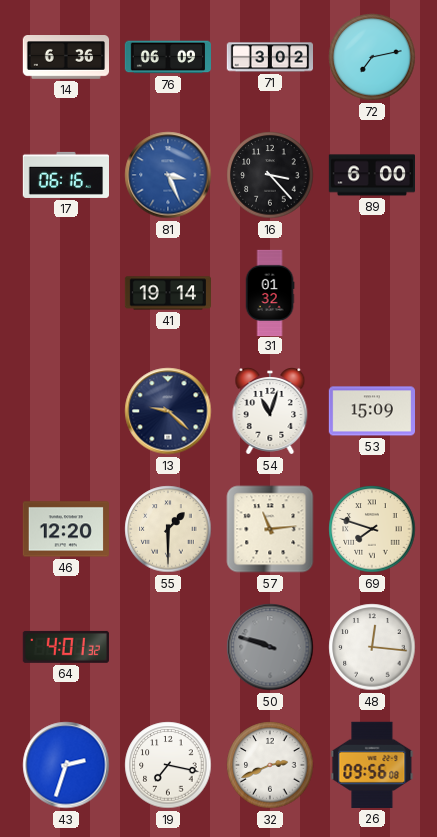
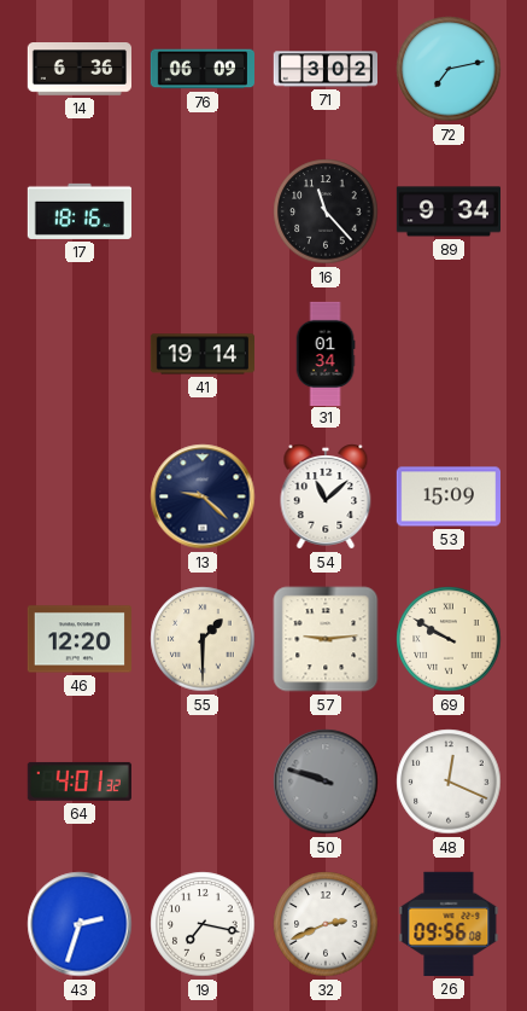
17: 06:16 -> 18:16
81: 3:26 -> none
16: 3:23 -> 11:23
89: 6:00 -> 9:34
31: 01:32 -> 01:34
54: 11:03 -> 11:08
57: 11:14 -> 9:14
69: 7:48 -> 9:50
48: 12:16 -> 12:19
